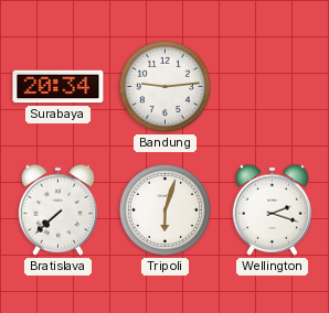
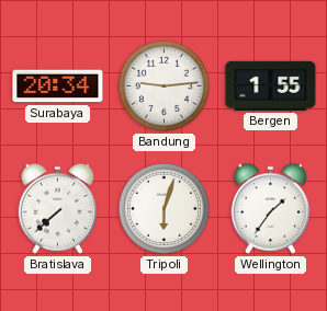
Bergen: none -> 1:55
Wellington: 2:18 -> 1:36
